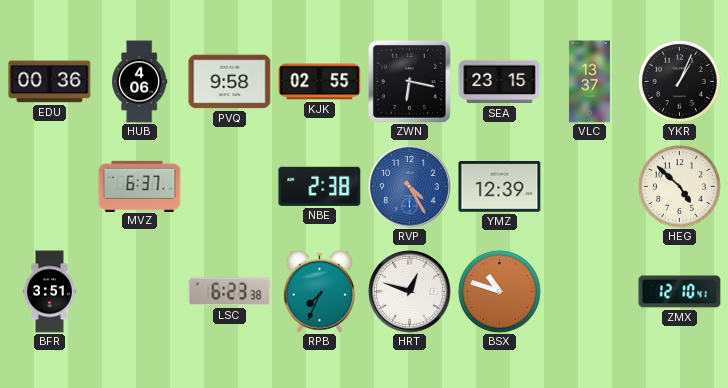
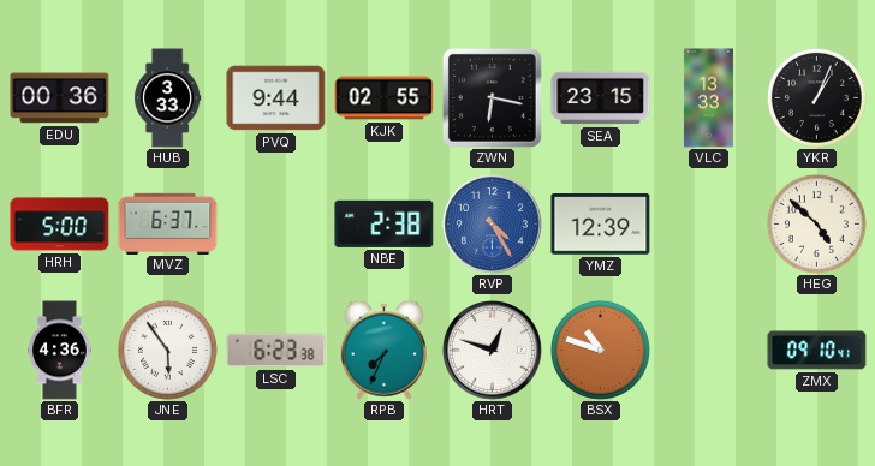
HUB: 4:06 -> 3:33
PVQ: 9:58 -> 9:44
VLC: 13:37 -> 13:33
HRH: none -> 5:00
BFR: 3:51 -> 4:36
JNE: none -> 5:54
ZMX: 12:10 -> 09:10
